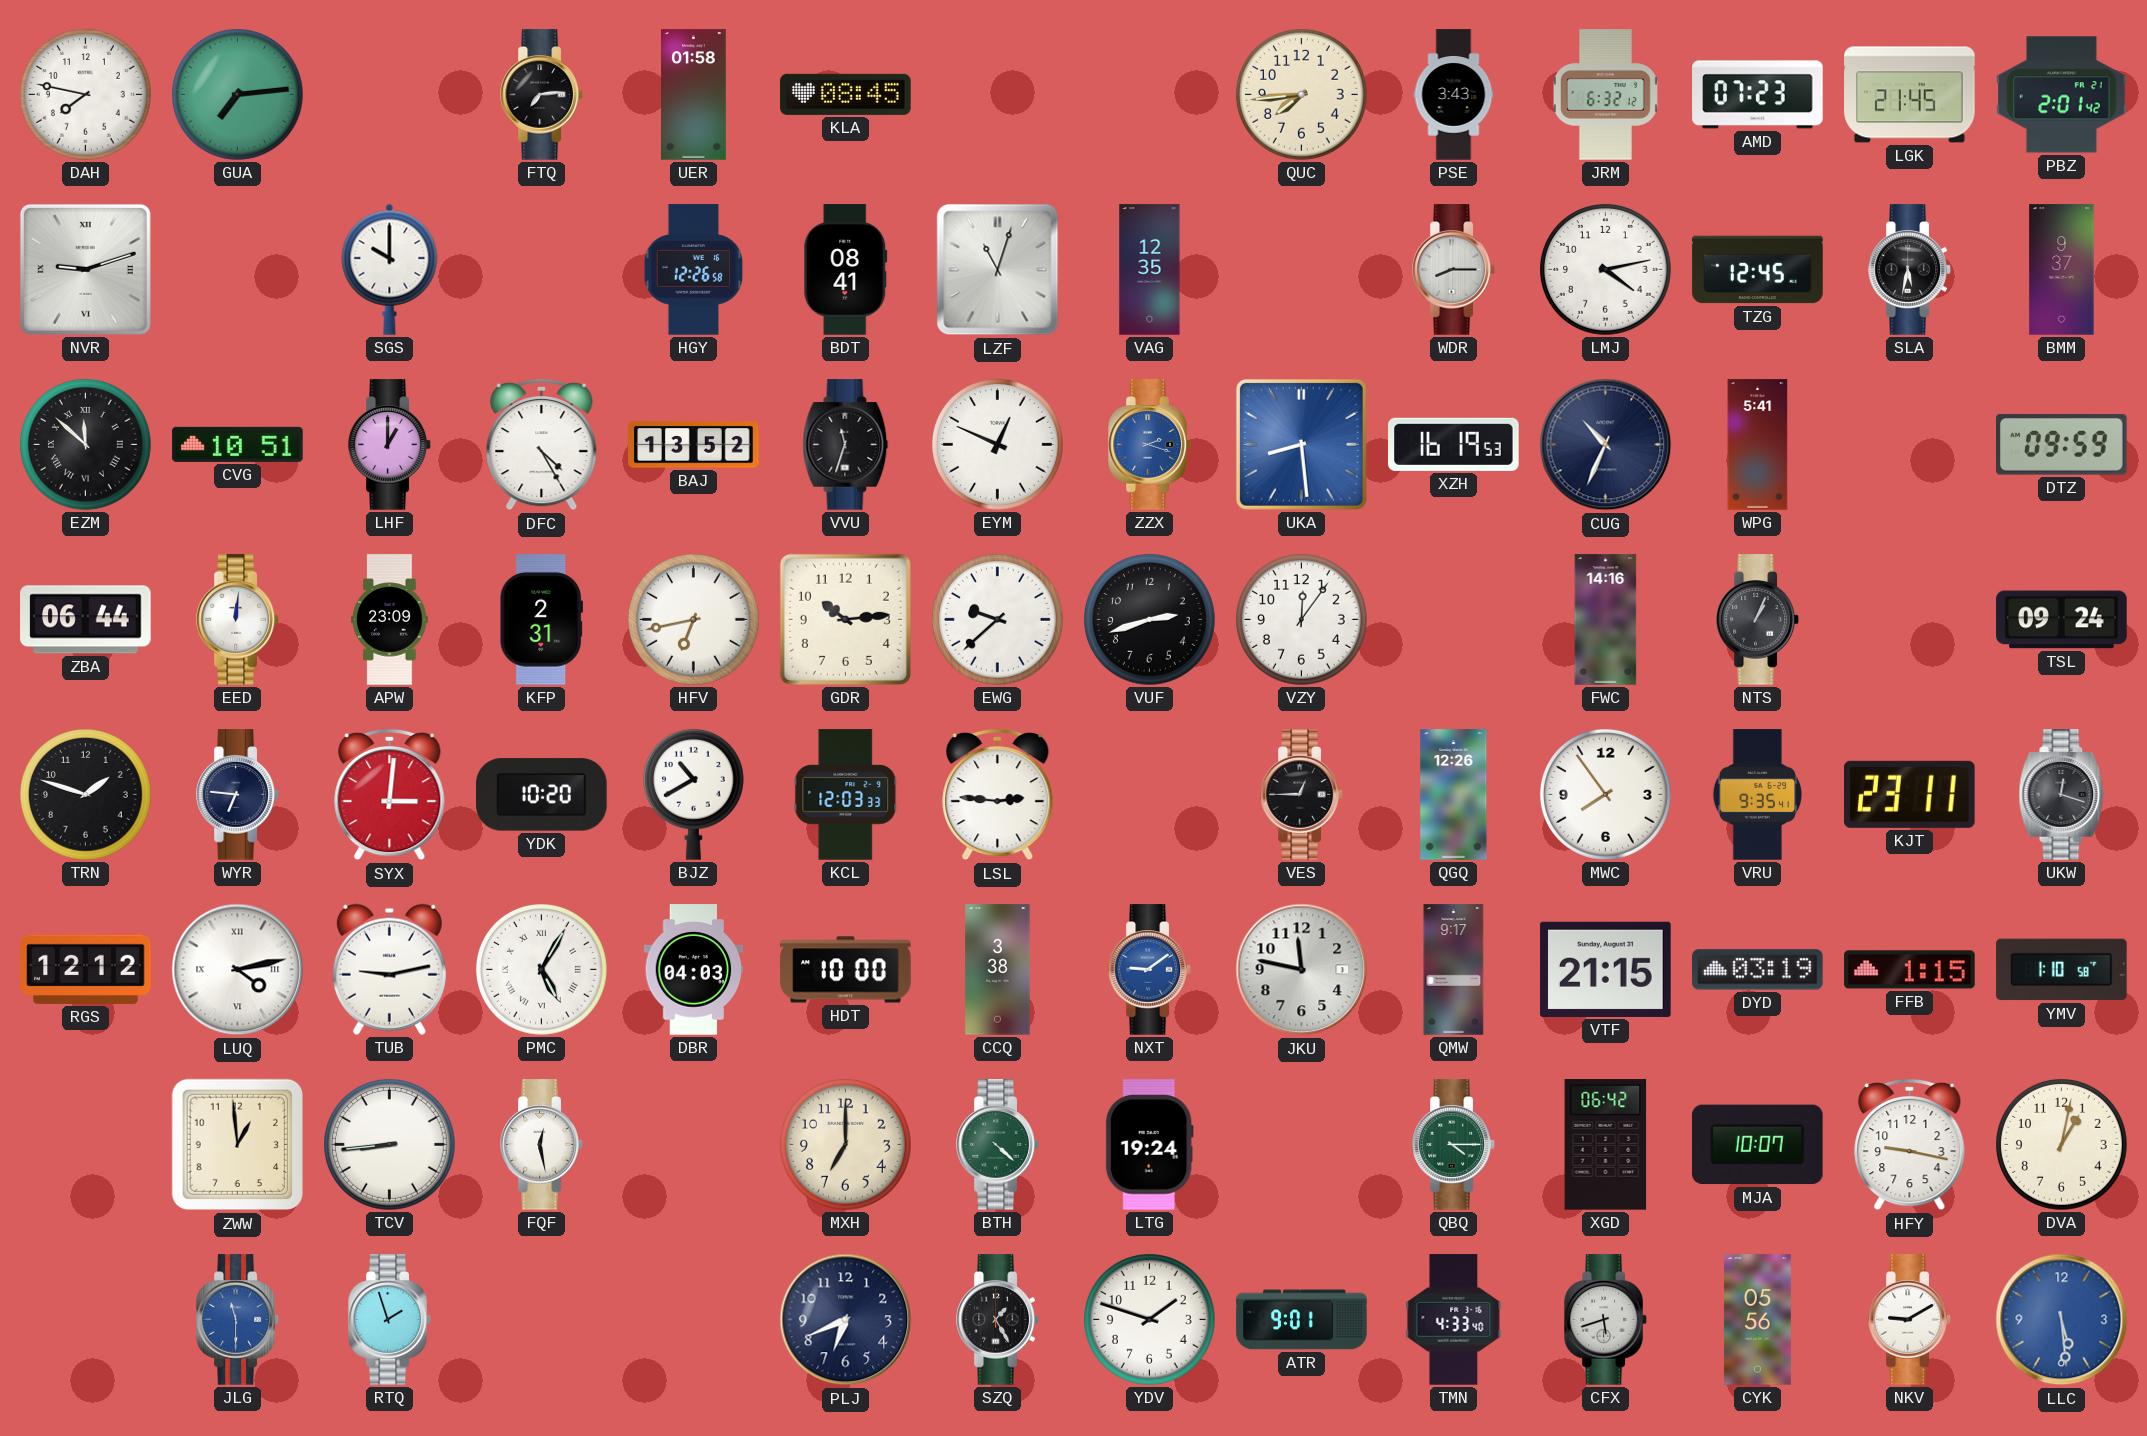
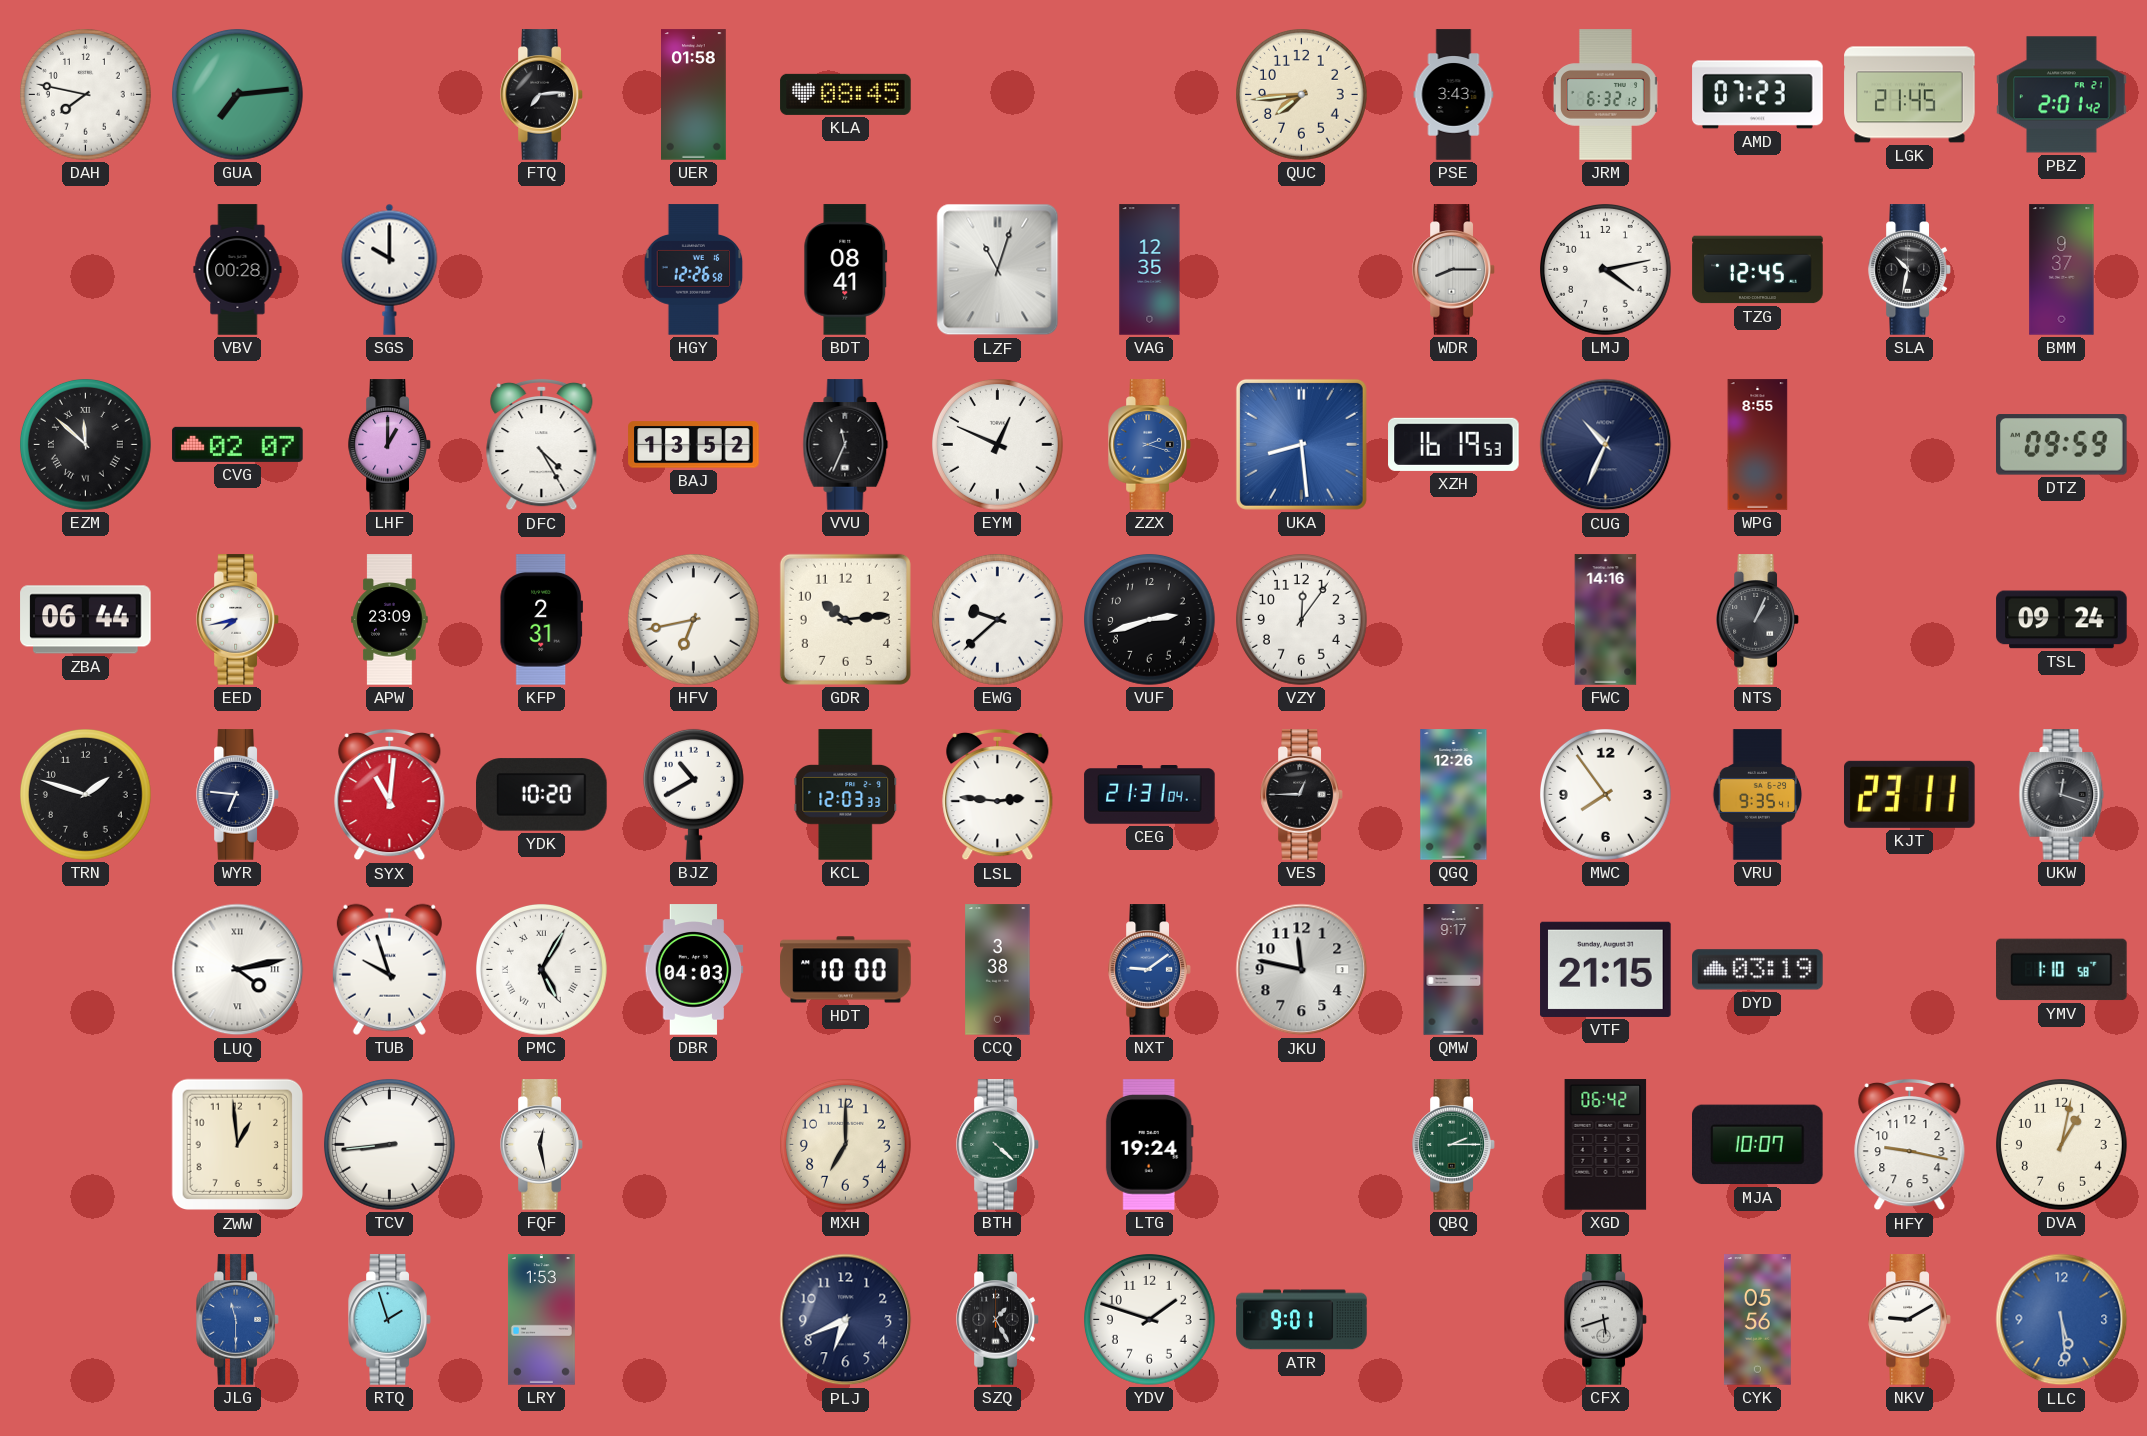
NVR: 9:12 -> none
VBV: none -> 00:28
SLA: 5:32 -> 10:32
CVG: 10:51 -> 02:07
VVU: 11:33 -> 11:34
WPG: 5:41 -> 8:55
EED: 12:01 -> 7:43
SYX: 3:01 -> 11:01
CEG: none -> 21:31
RGS: 12:12 -> none
TUB: 9:13 -> 9:57
FFB: 1:15 -> none
QBQ: 4:15 -> 2:15
LRY: none -> 1:53
TMN: 4:33 -> none
